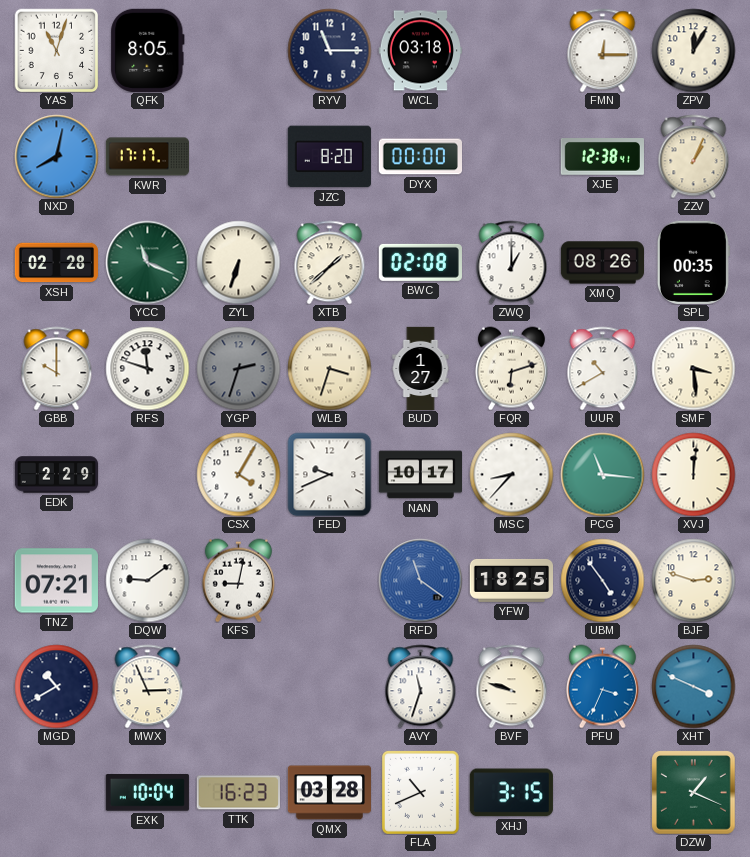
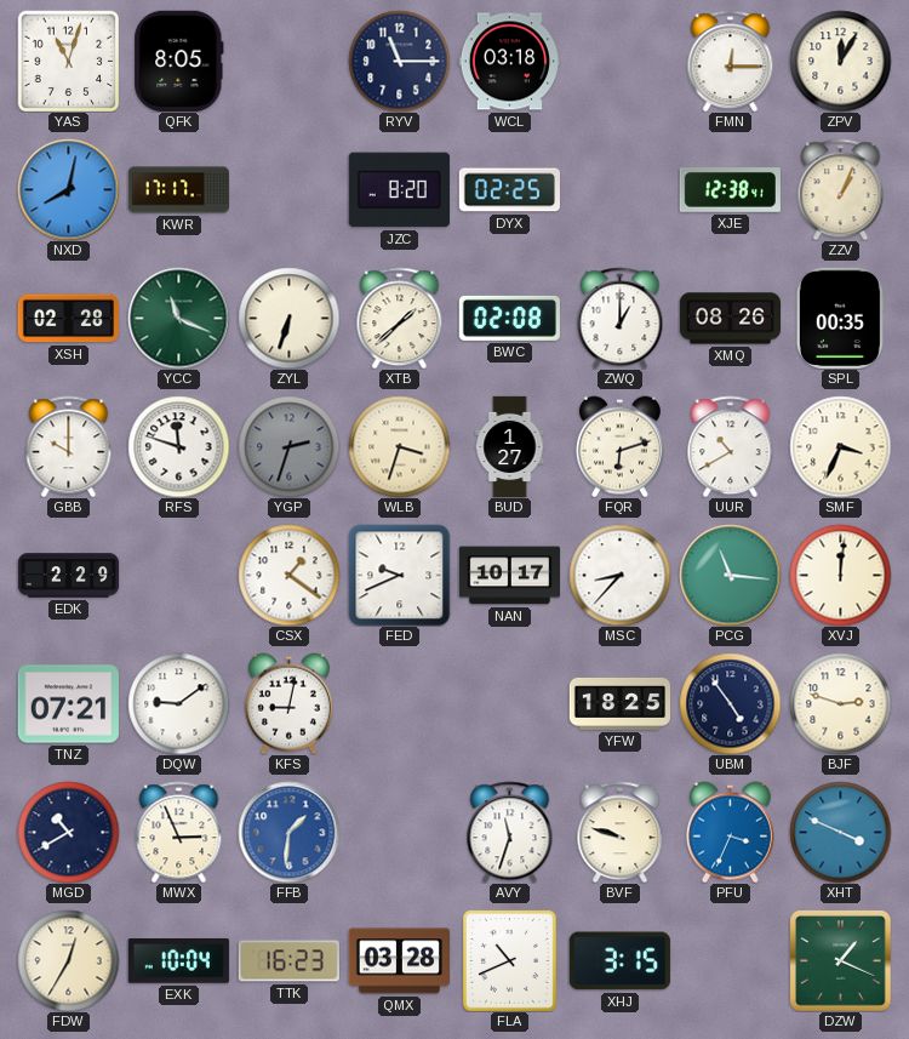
DYX: 00:00 -> 02:25
SMF: 3:29 -> 3:34
CSX: 4:05 -> 1:21
RFD: 11:21 -> none
FFB: none -> 1:31
FDW: none -> 12:35
